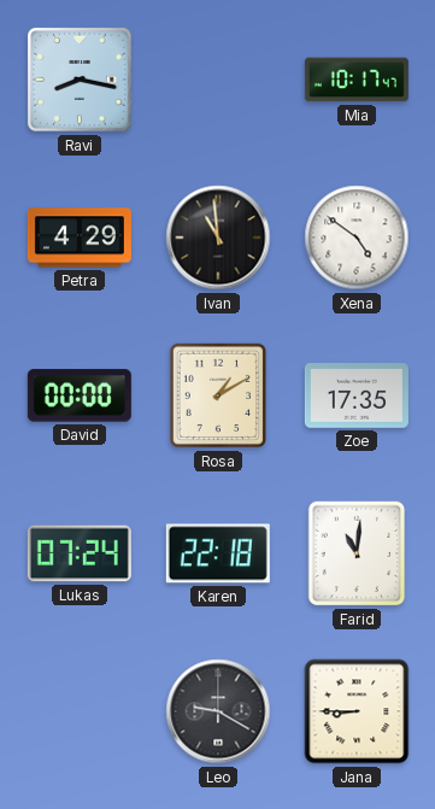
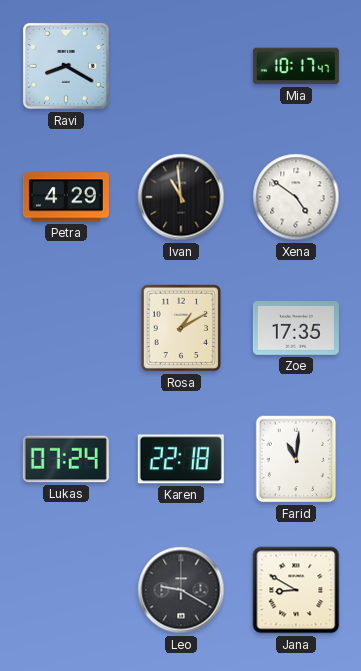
Ravi: 8:17 -> 8:20
David: 00:00 -> none
Jana: 8:45 -> 8:50
